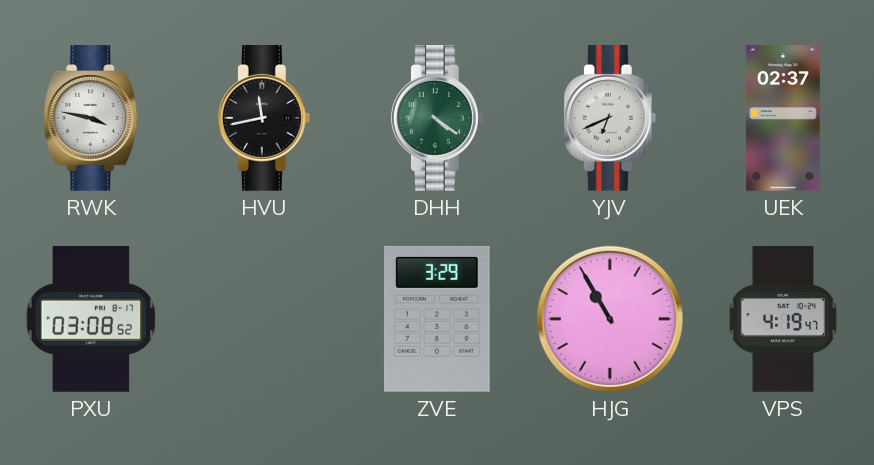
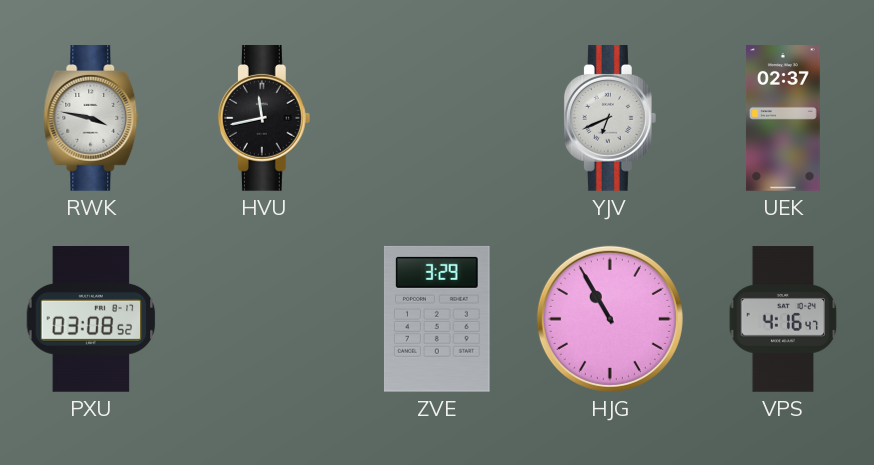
DHH: 4:21 -> none
VPS: 4:19 -> 4:16
